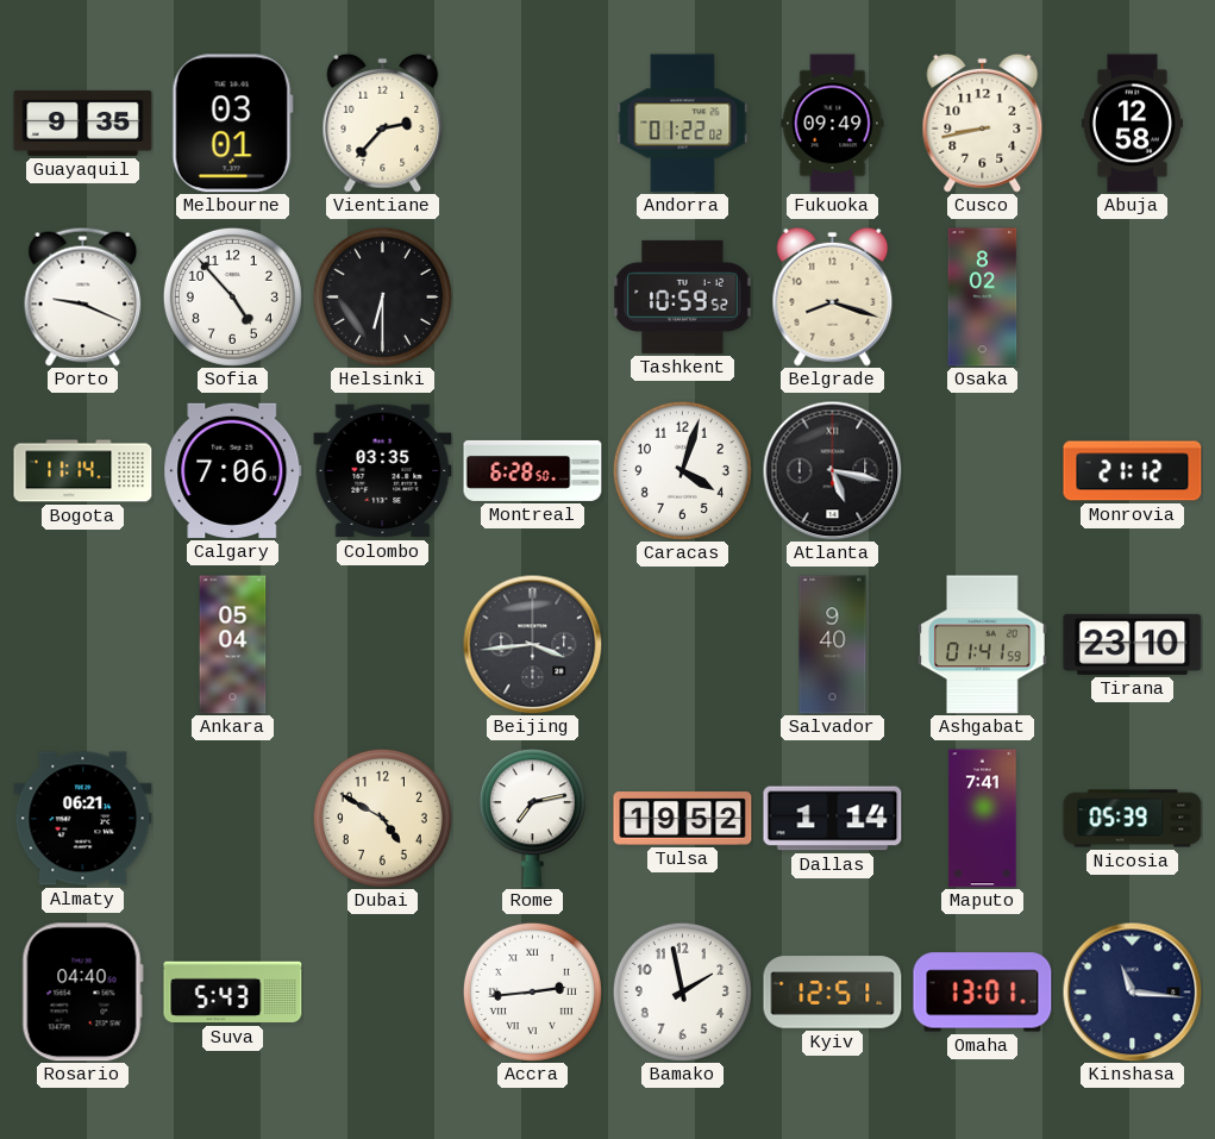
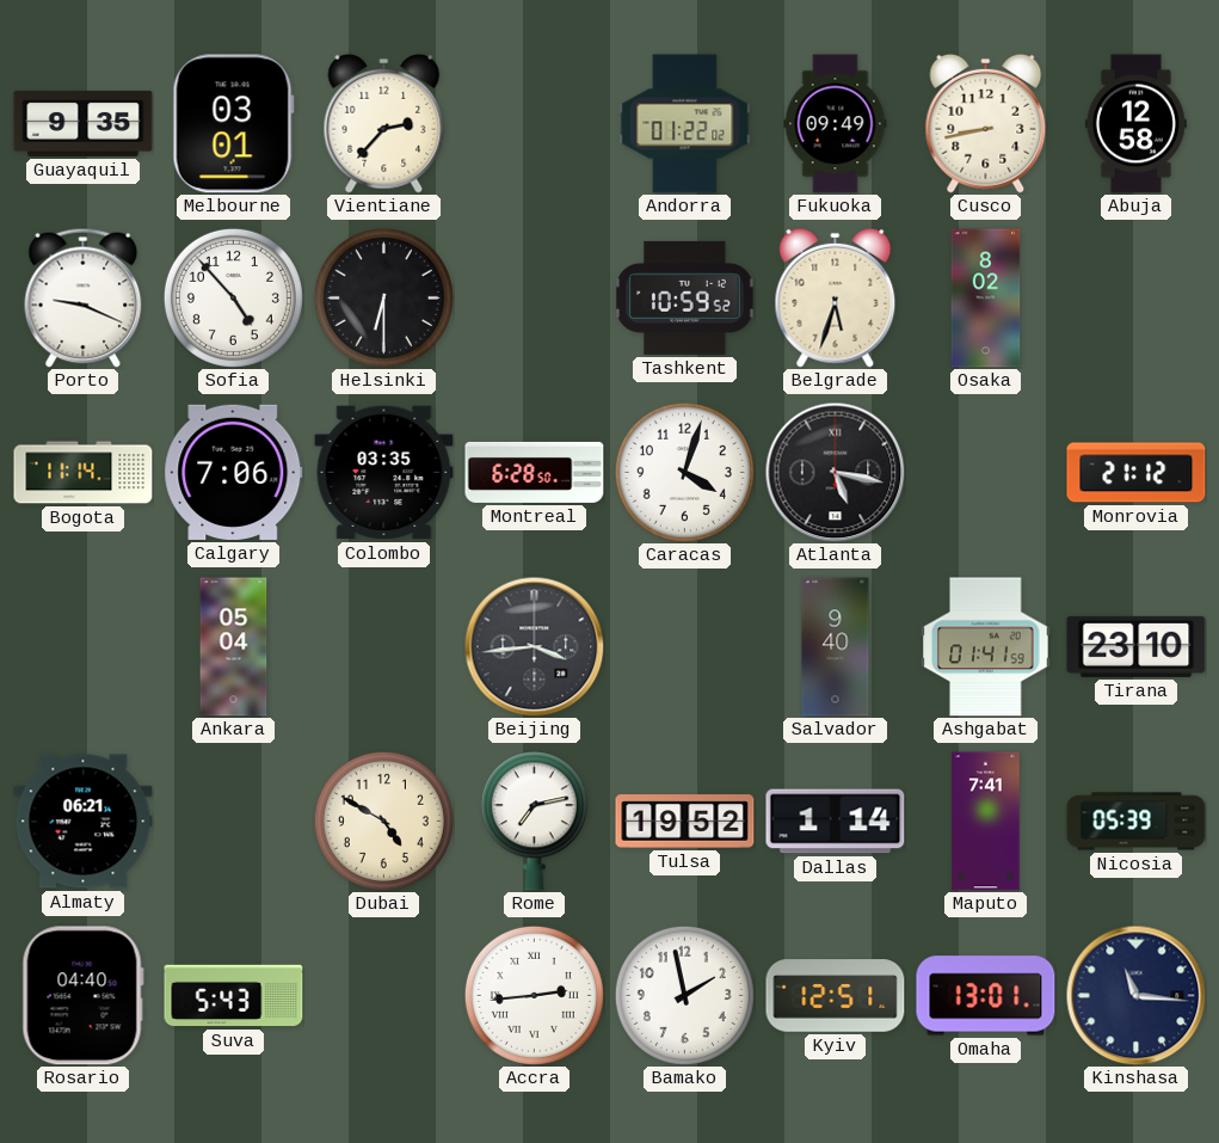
Belgrade: 8:18 -> 5:33
